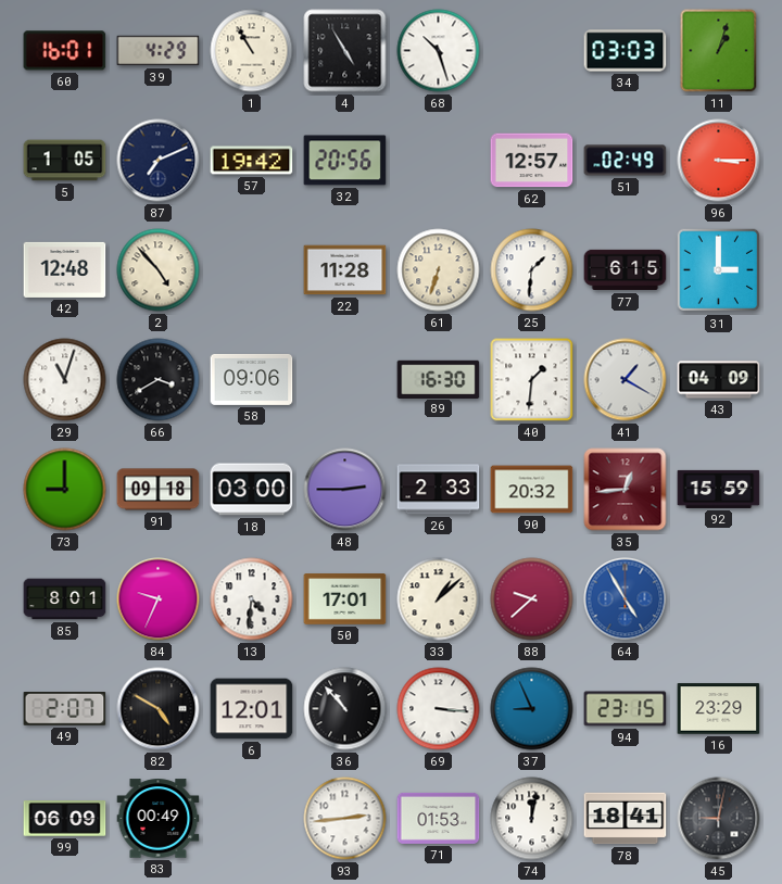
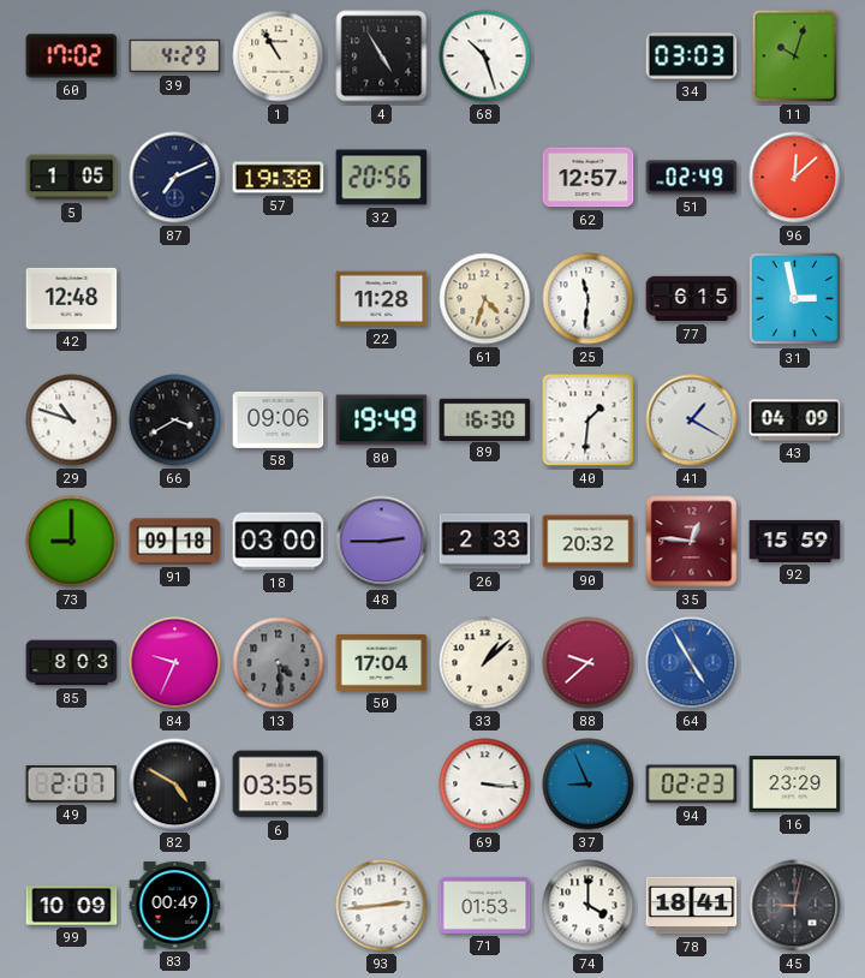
60: 16:01 -> 17:02
11: 1:03 -> 10:03
57: 19:42 -> 19:38
96: 3:15 -> 12:08
2: 4:53 -> none
61: 6:33 -> 4:33
25: 1:31 -> 11:31
31: 3:00 -> 2:58
29: 11:03 -> 10:48
80: none -> 19:49
35: 12:44 -> 12:46
85: 8:01 -> 8:03
13: 4:31 -> 4:29
13 dial: white -> grey
50: 17:01 -> 17:04
6: 12:01 -> 03:55
36: 10:53 -> none
94: 23:15 -> 02:23
99: 06:09 -> 10:09
74: 12:02 -> 4:00
